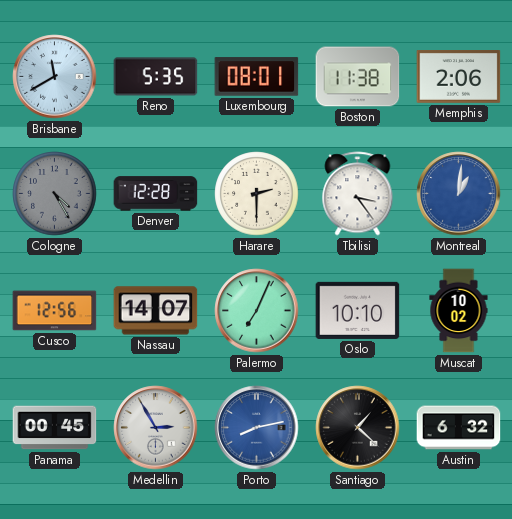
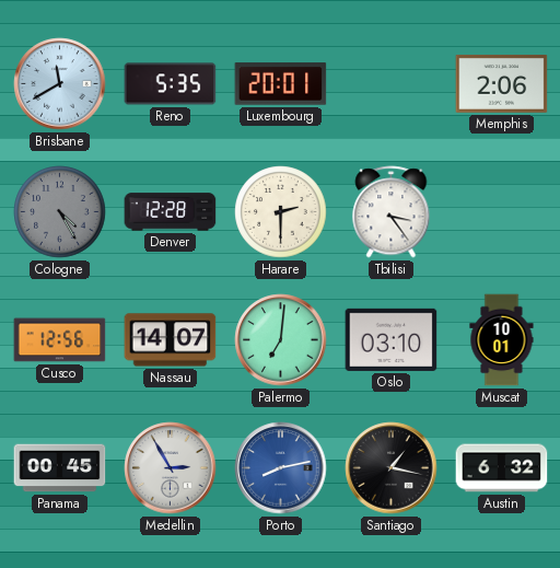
Luxembourg: 08:01 -> 20:01
Boston: 11:38 -> none
Montreal: 1:01 -> none
Palermo: 7:04 -> 7:01
Oslo: 10:10 -> 03:10
Muscat: 10:02 -> 10:01
Santiago: 1:22 -> 1:17
